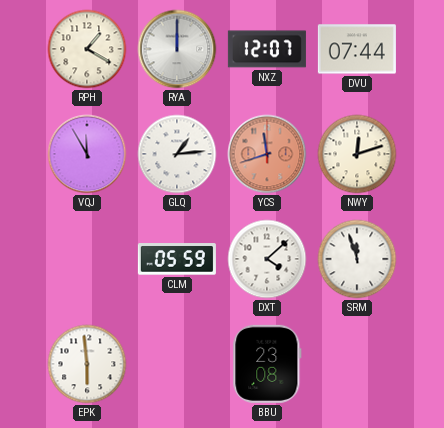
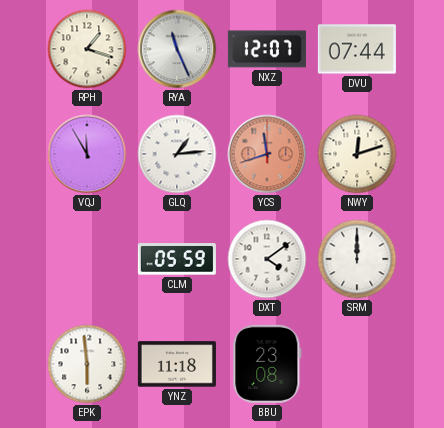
RPH: 1:20 -> 1:18
RYA: 12:00 -> 11:26
DXT: 4:08 -> 4:09
SRM: 11:57 -> 12:00
YNZ: none -> 11:18
